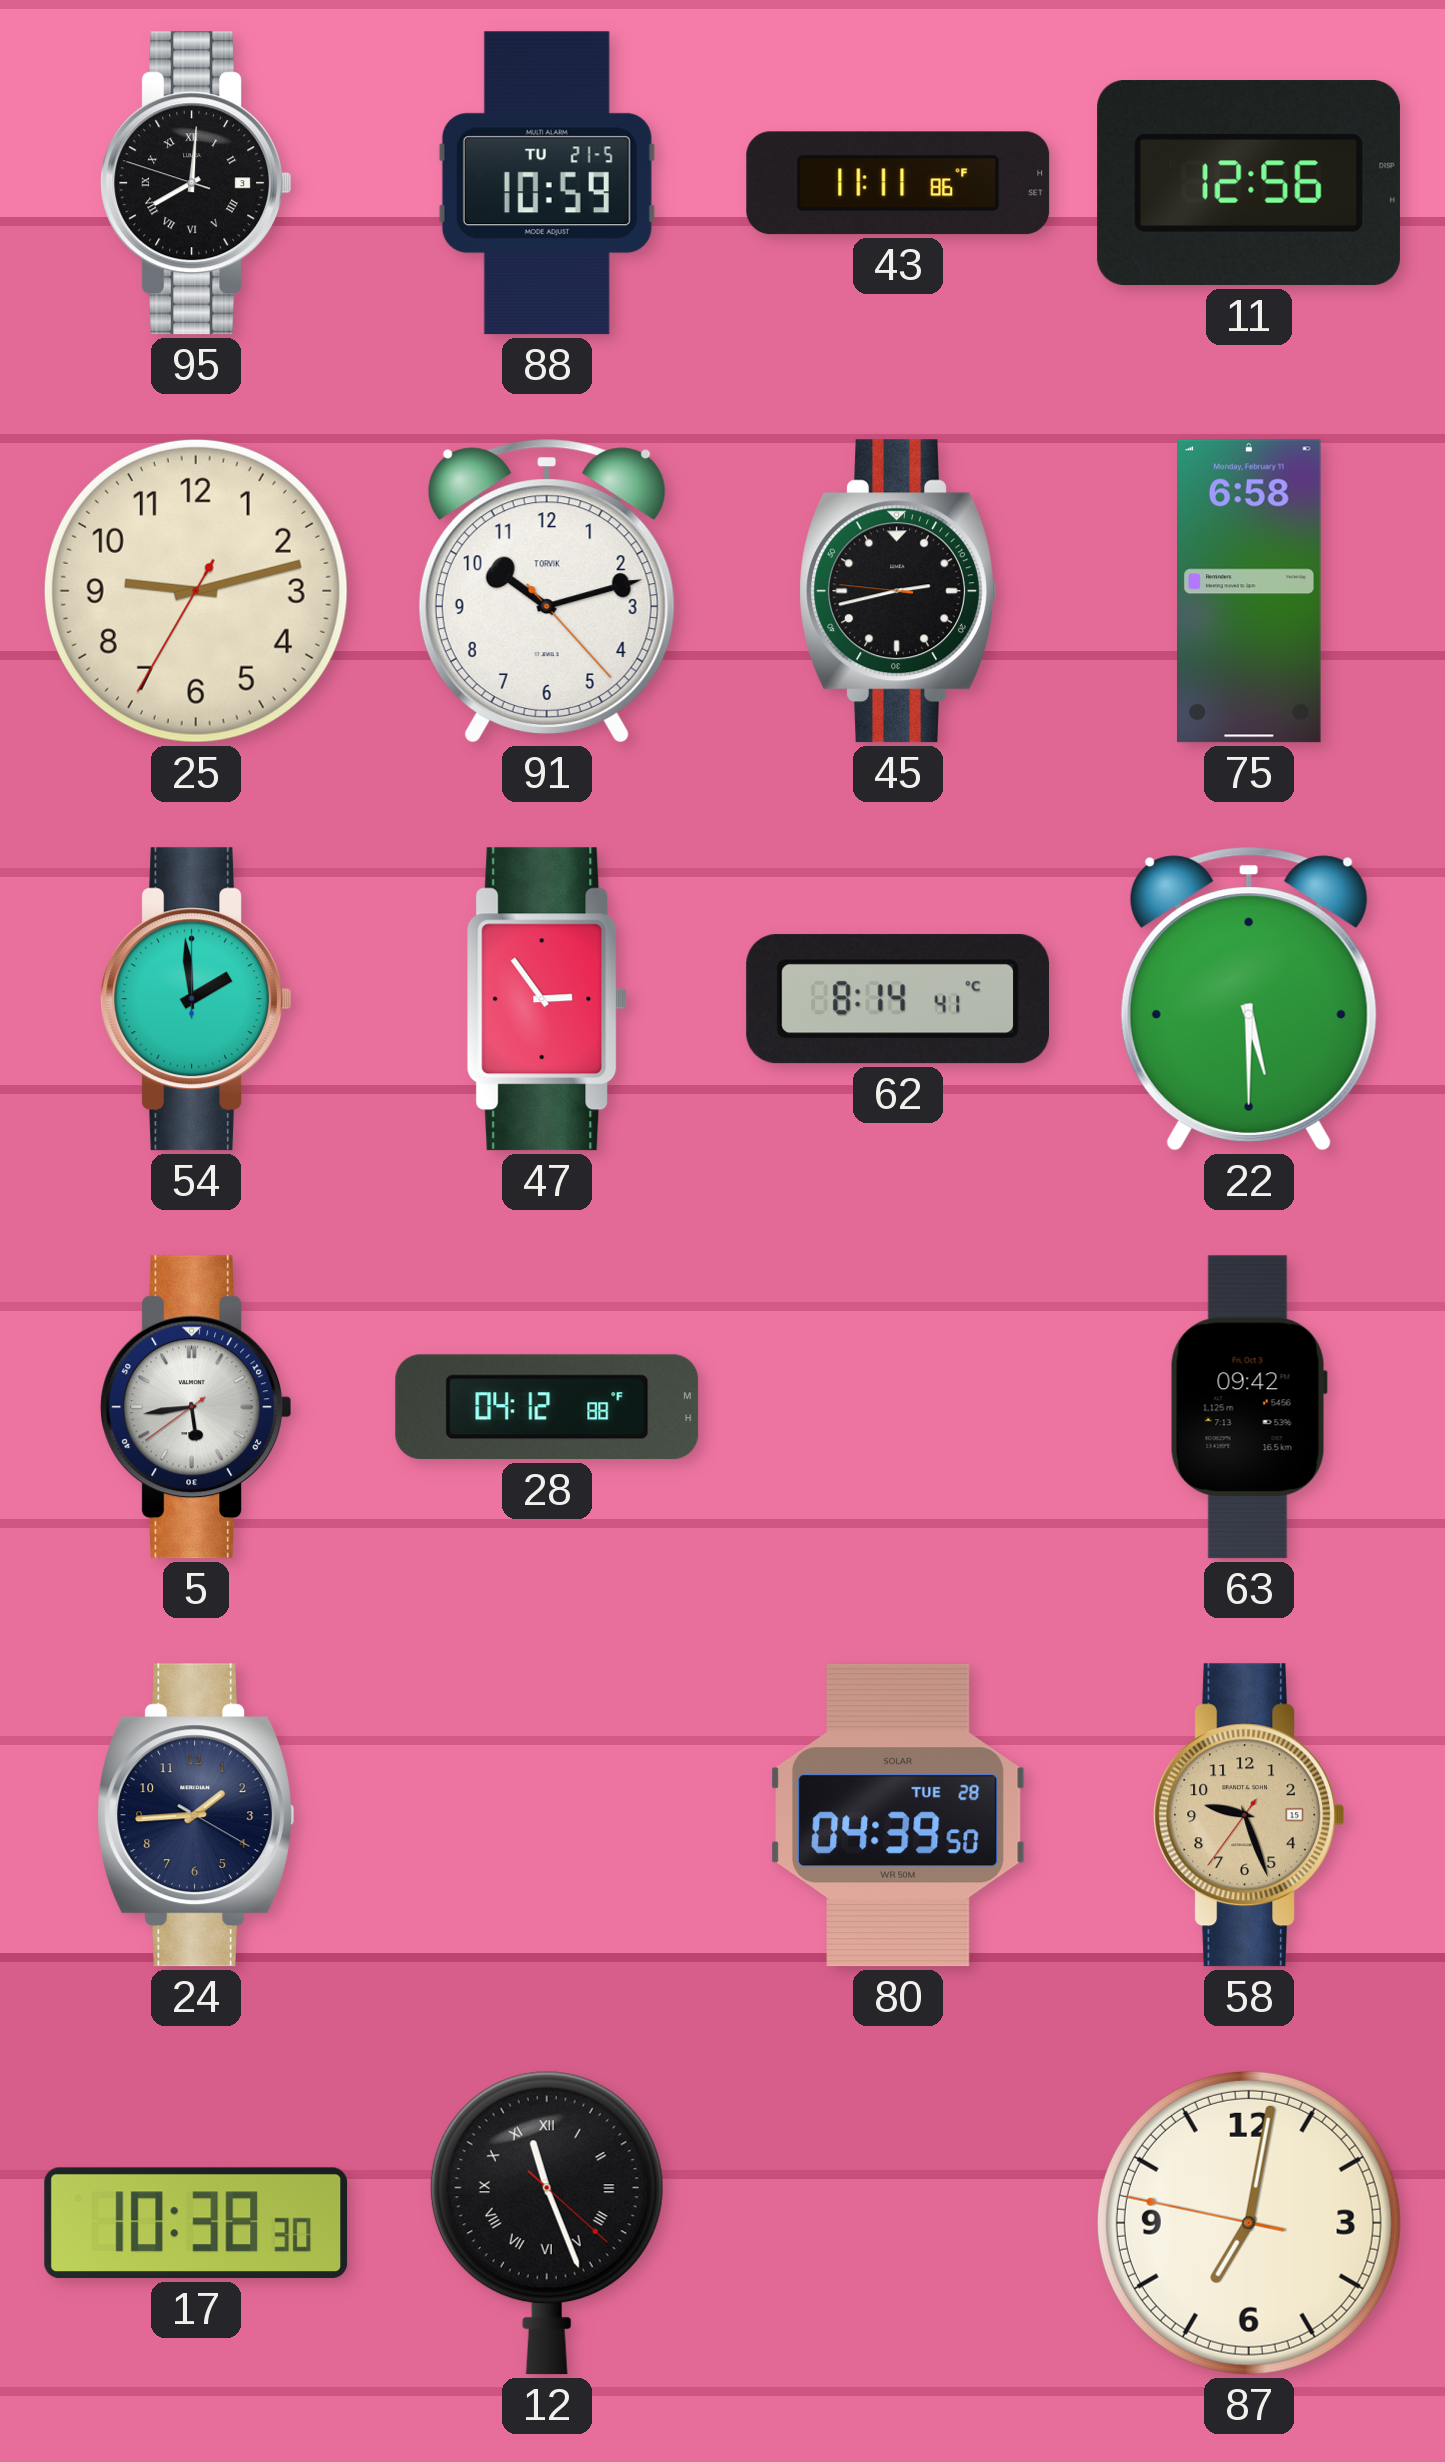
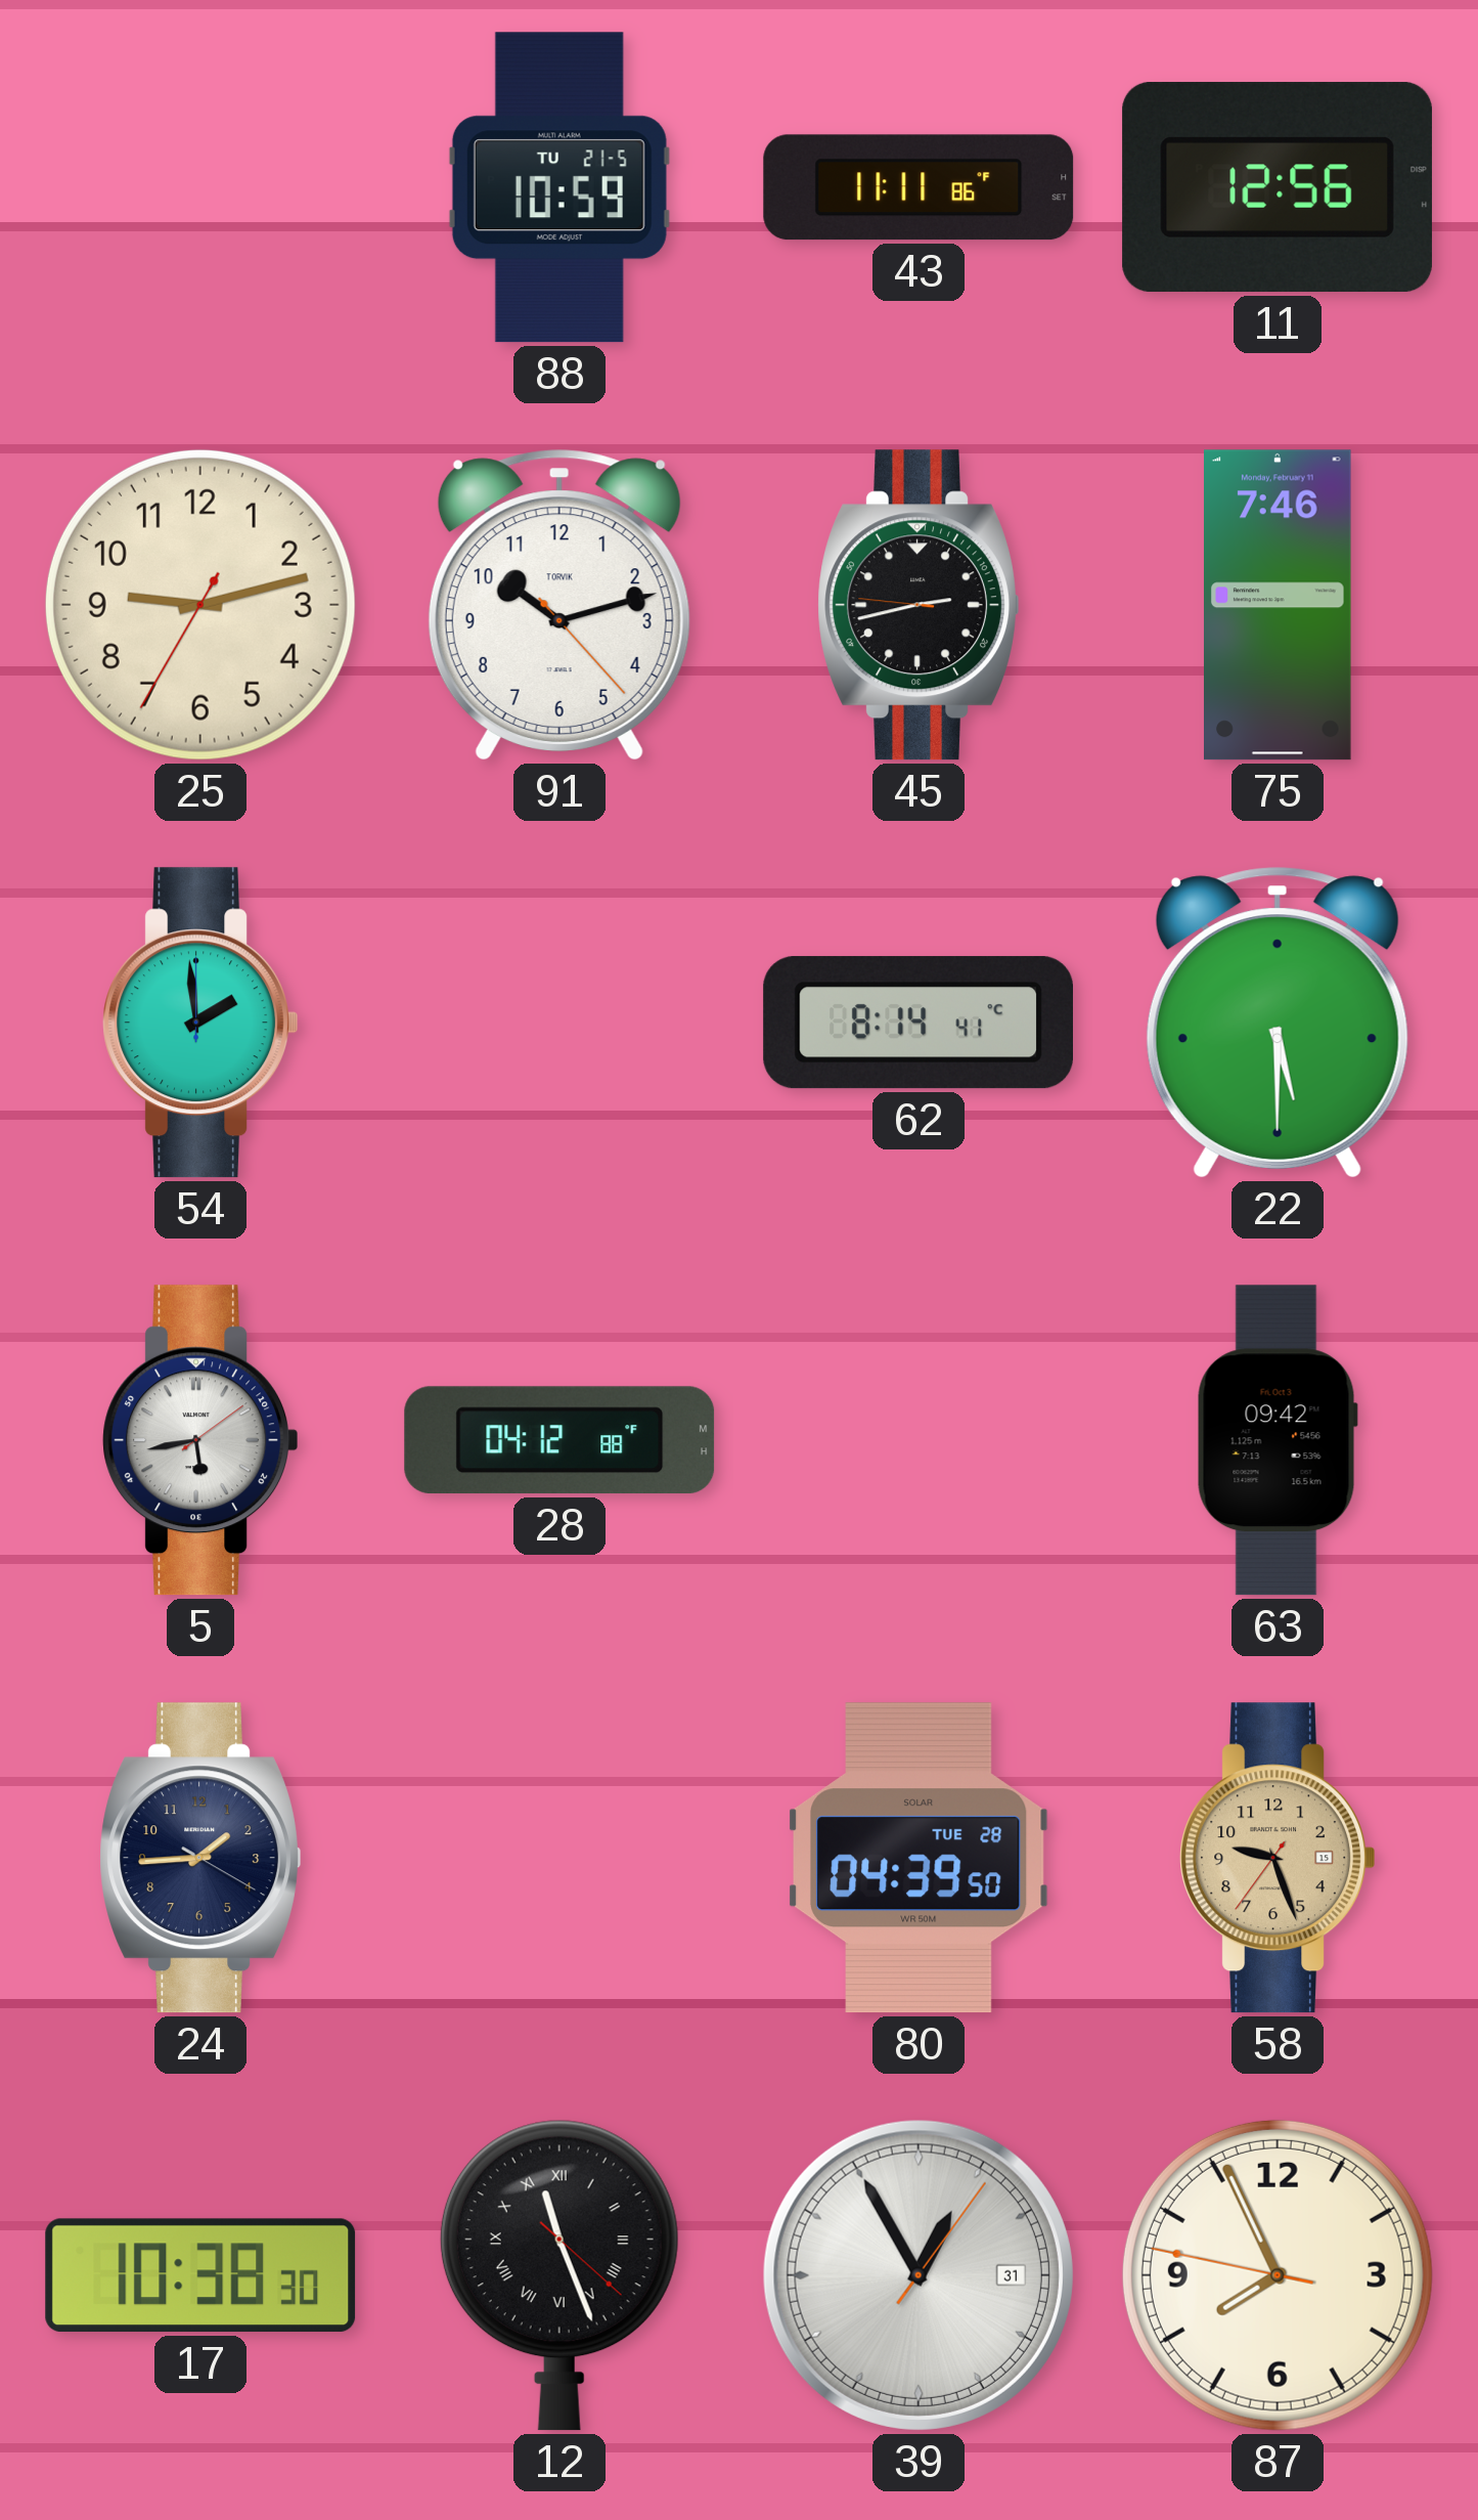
95: 8:00 -> none
75: 6:58 -> 7:46
47: 2:54 -> none
5: 5:43:39 -> 5:43:09
39: none -> 12:55
87: 7:01 -> 7:55
